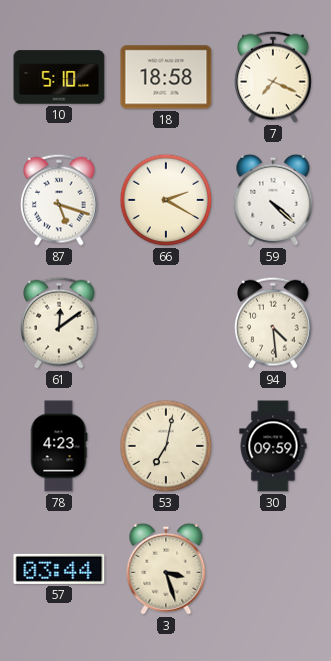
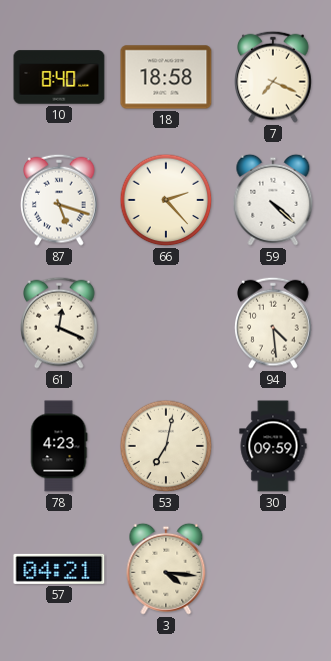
10: 5:10 -> 8:40
66: 2:20 -> 2:23
61: 12:09 -> 12:19
57: 03:44 -> 04:21
3: 3:27 -> 4:16
